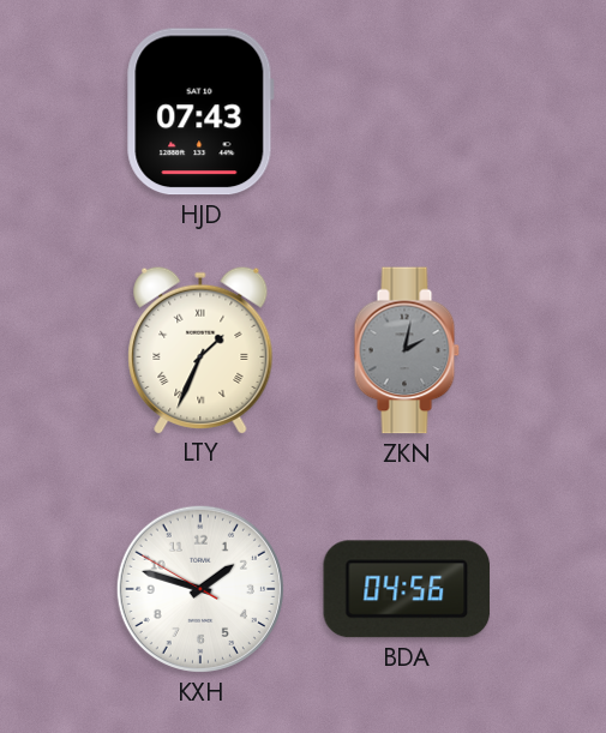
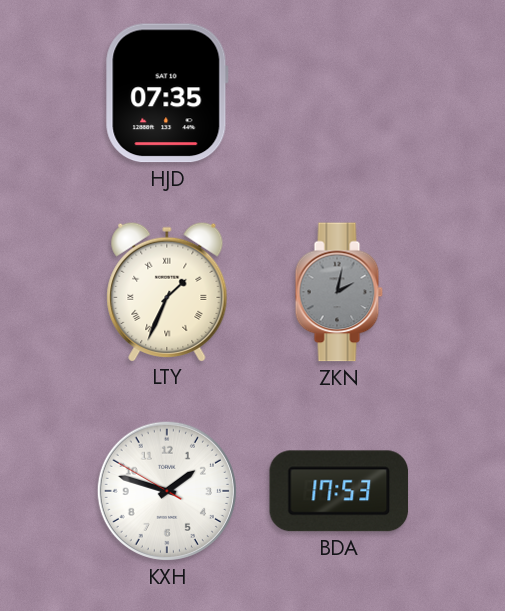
HJD: 07:43 -> 07:35
BDA: 04:56 -> 17:53
